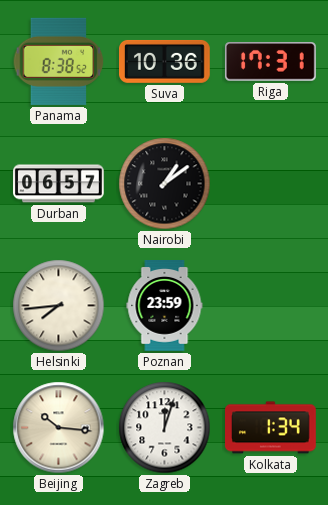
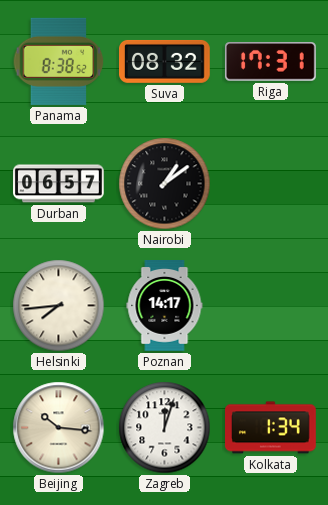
Suva: 10:36 -> 08:32
Poznan: 23:59 -> 14:17
